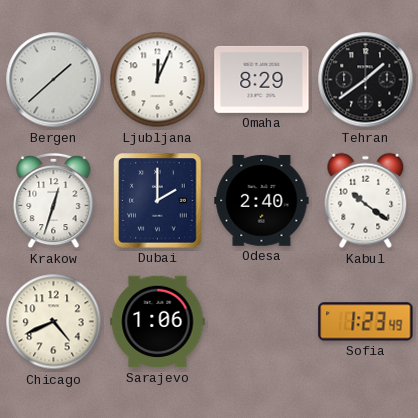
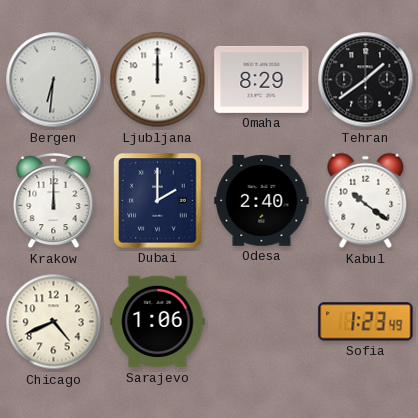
Bergen: 1:38 -> 6:31
Ljubljana: 12:04 -> 12:00
Krakow: 12:33 -> 12:00
